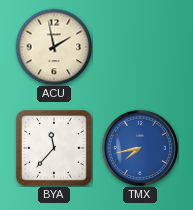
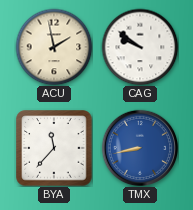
CAG: none -> 9:51
TMX: 7:43 -> 8:43
